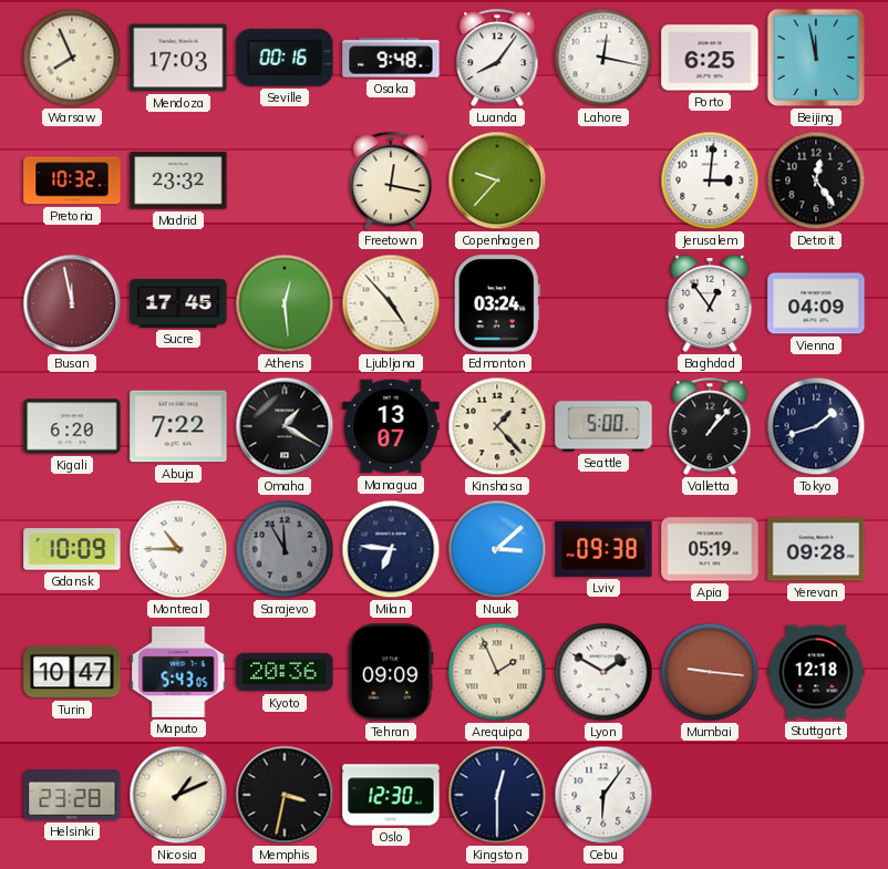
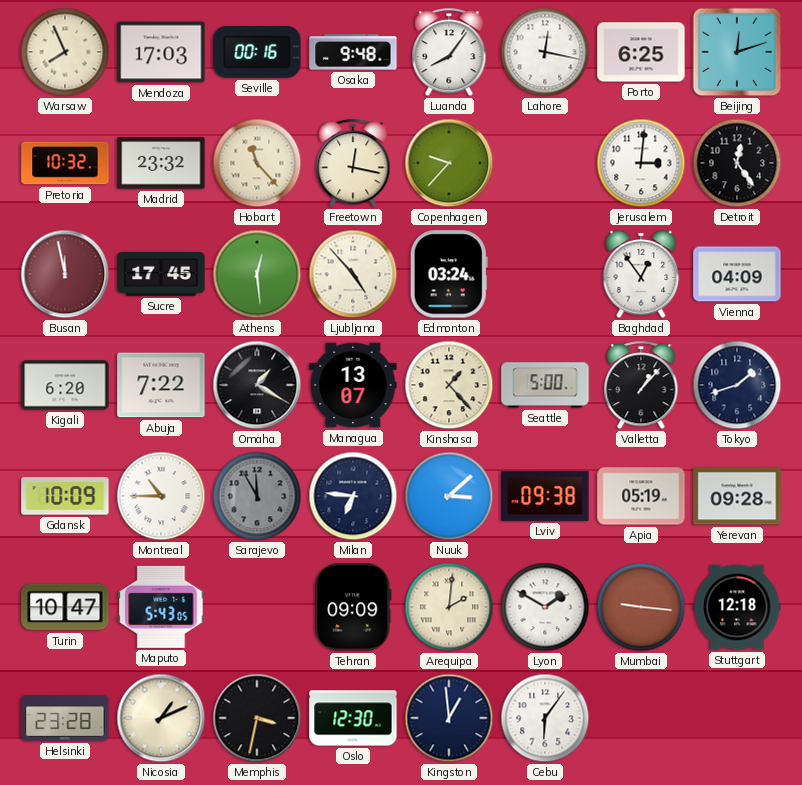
Beijing: 11:58 -> 12:12
Hobart: none -> 11:23
Kyoto: 20:36 -> none
Arequipa: 1:56 -> 2:01
Kingston: 12:30 -> 12:59
